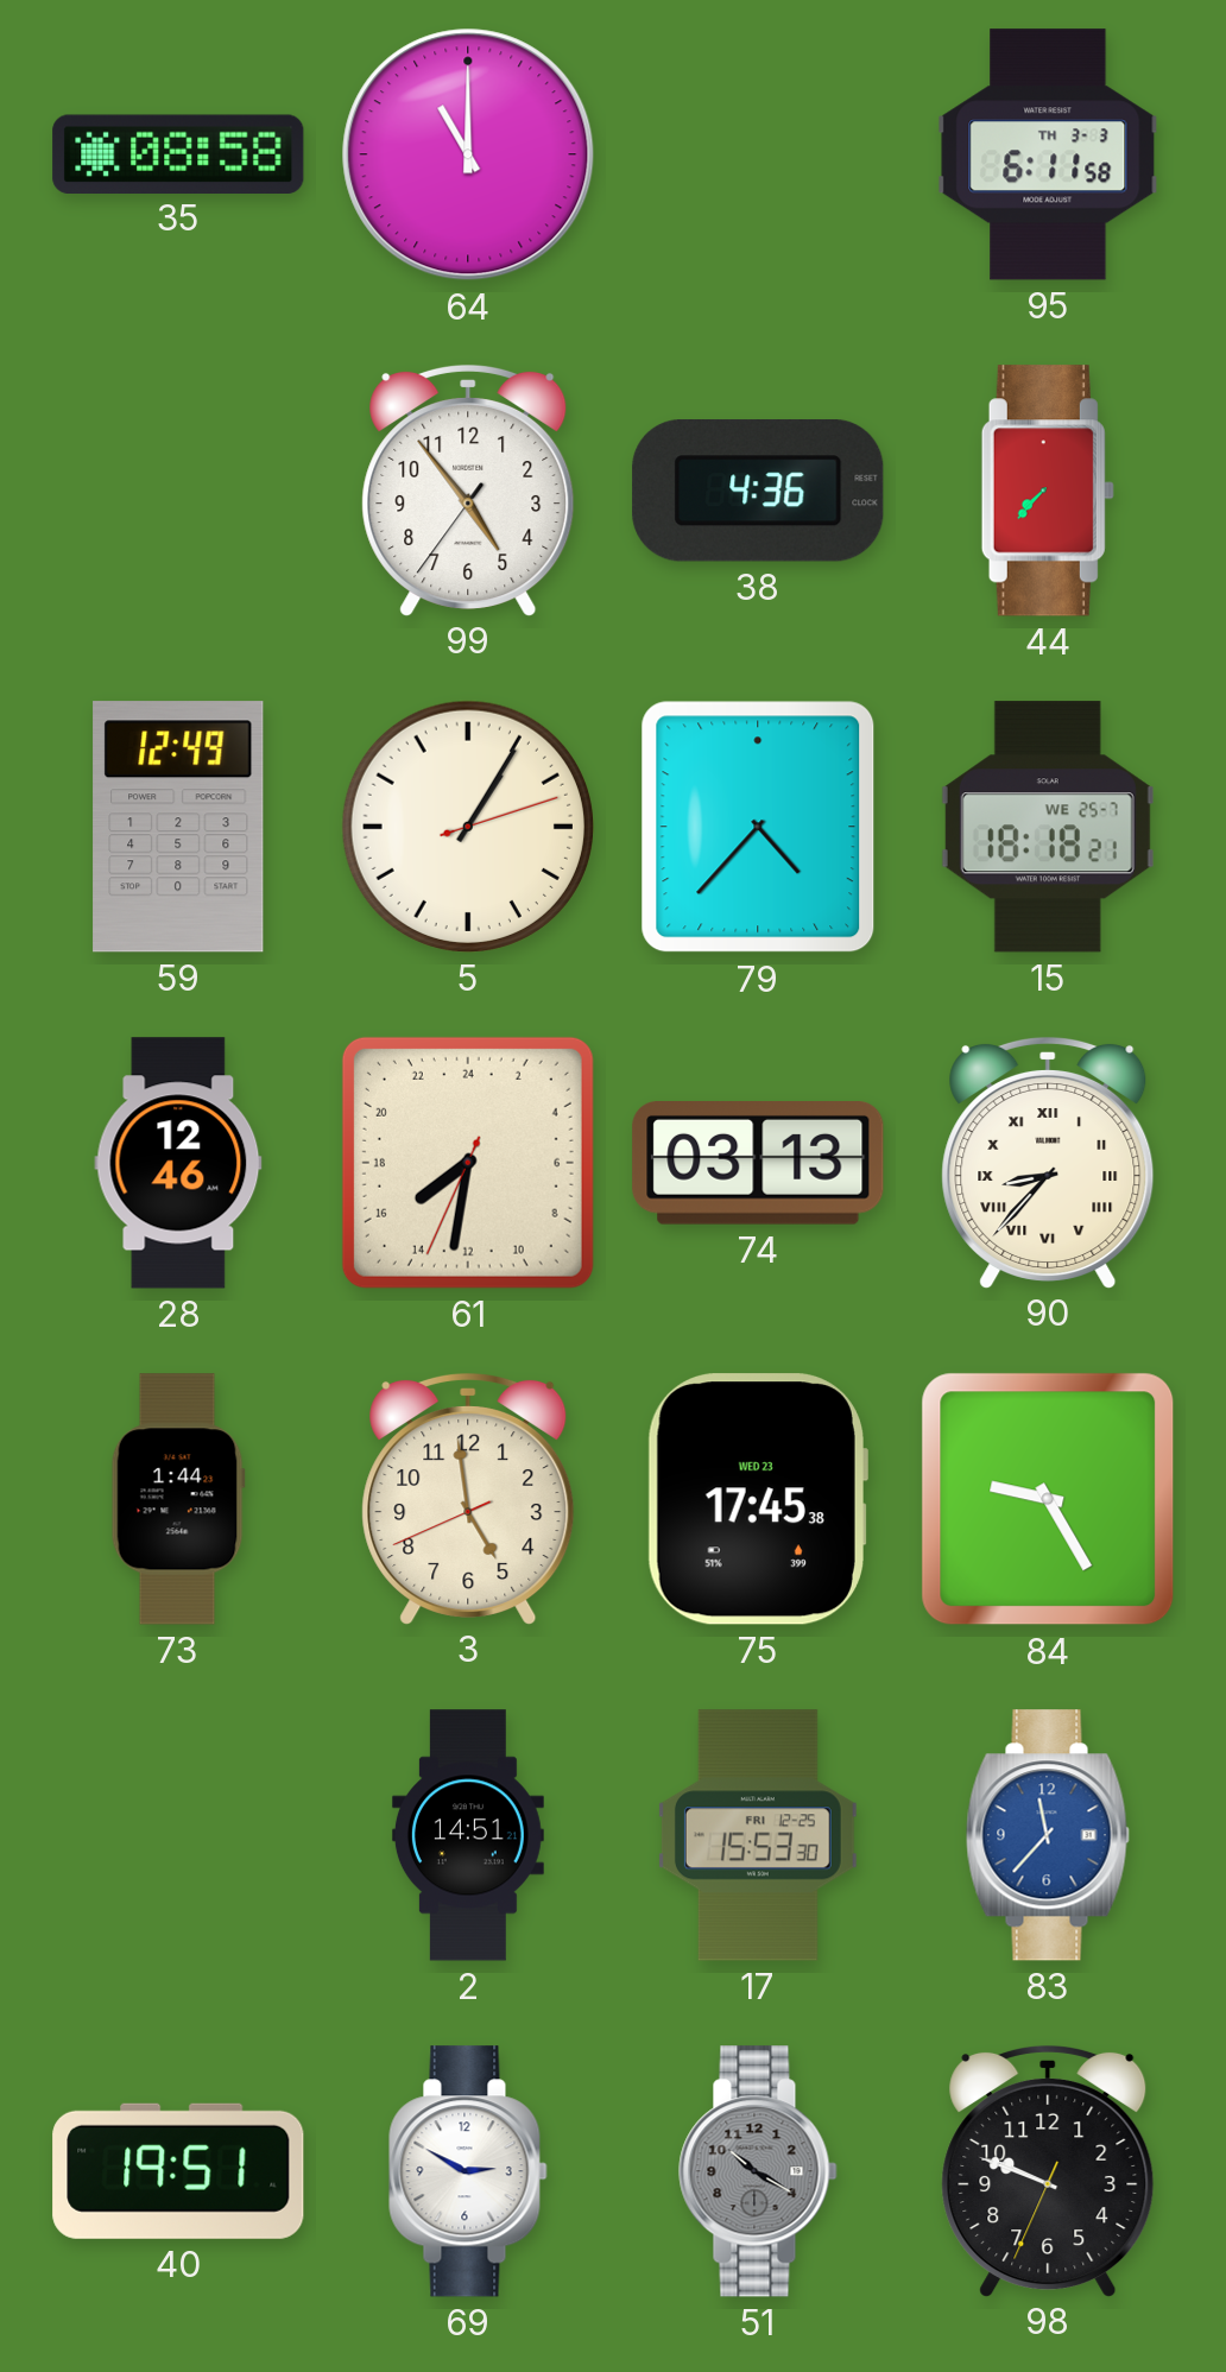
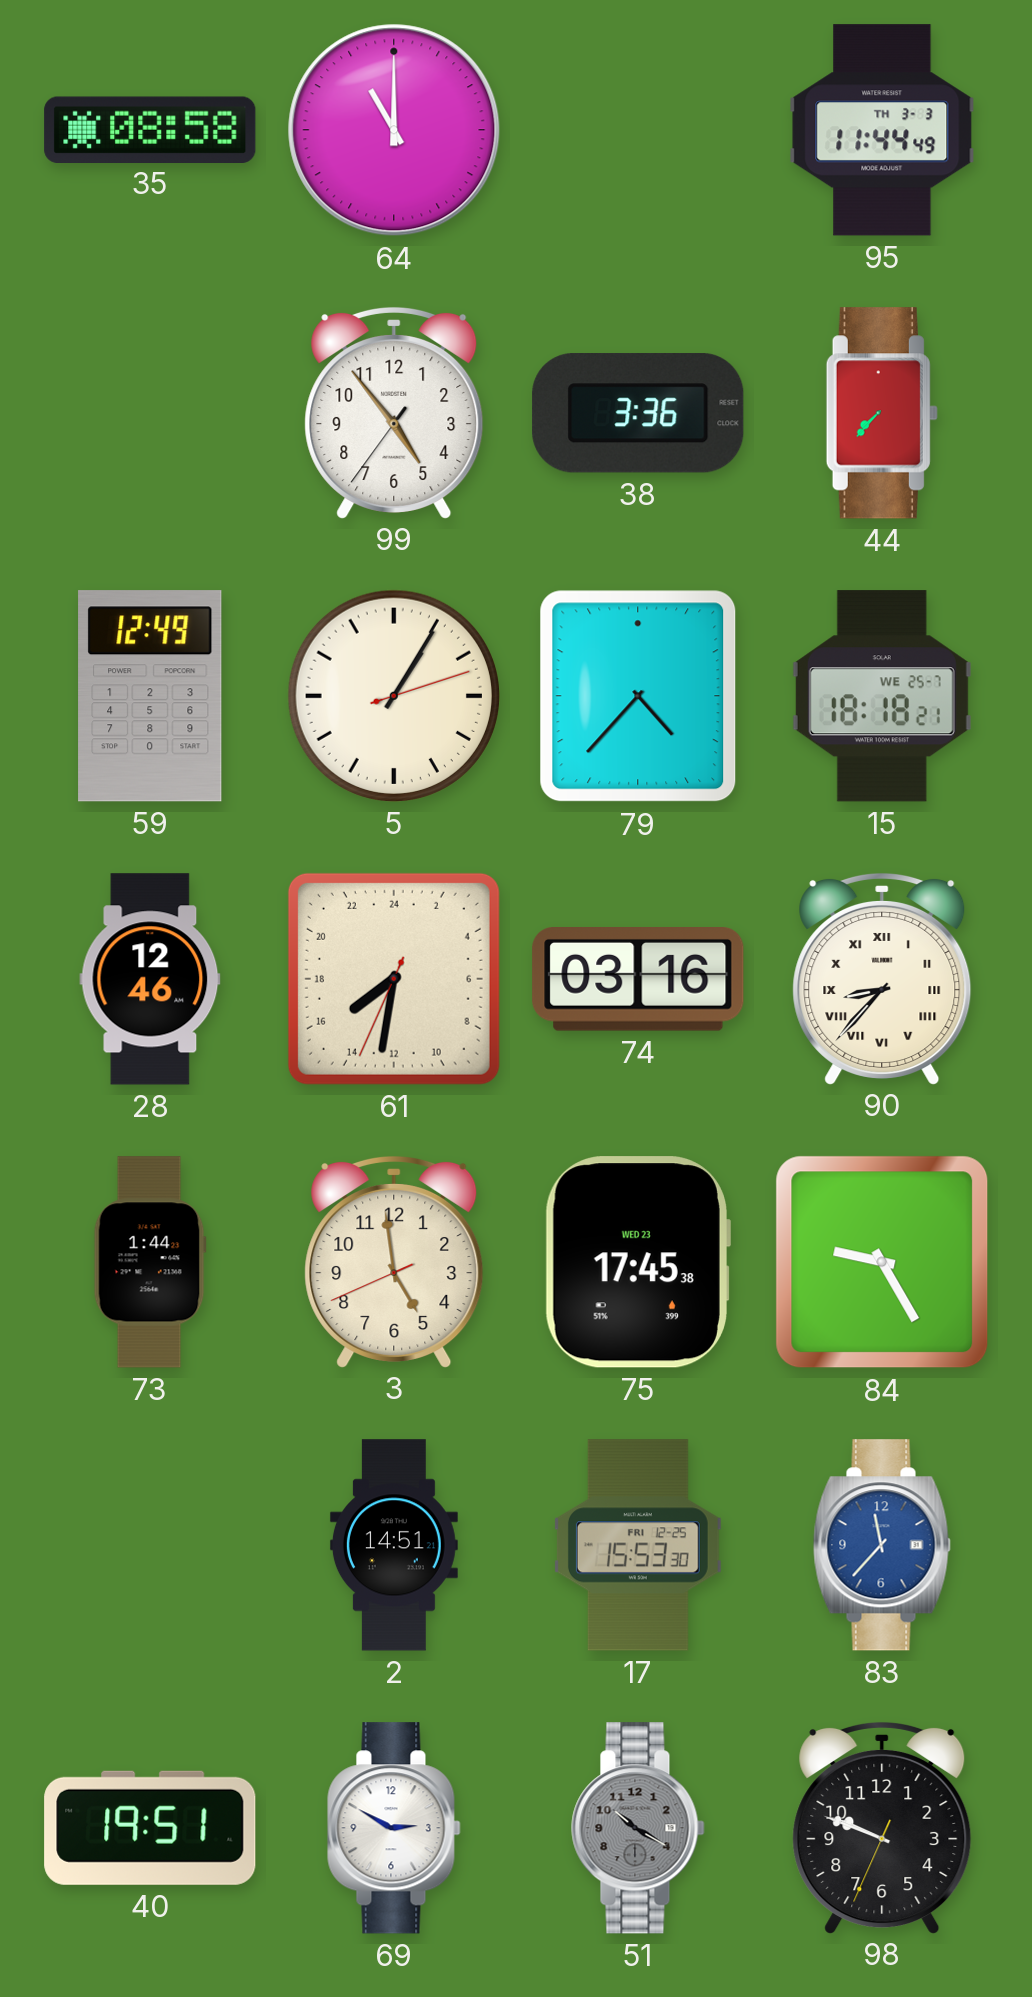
95: 6:11 -> 11:44
38: 4:36 -> 3:36
74: 03:13 -> 03:16
